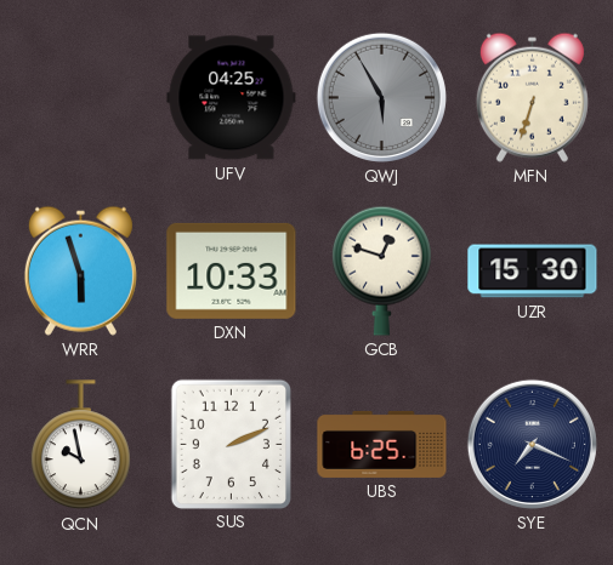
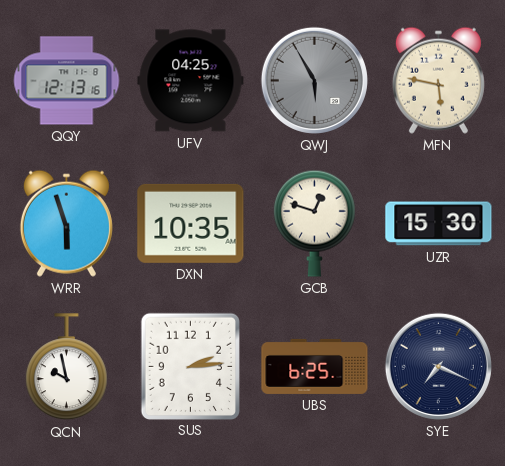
QQY: none -> 12:13
MFN: 6:33 -> 5:47
DXN: 10:33 -> 10:35
SUS: 2:11 -> 2:14
